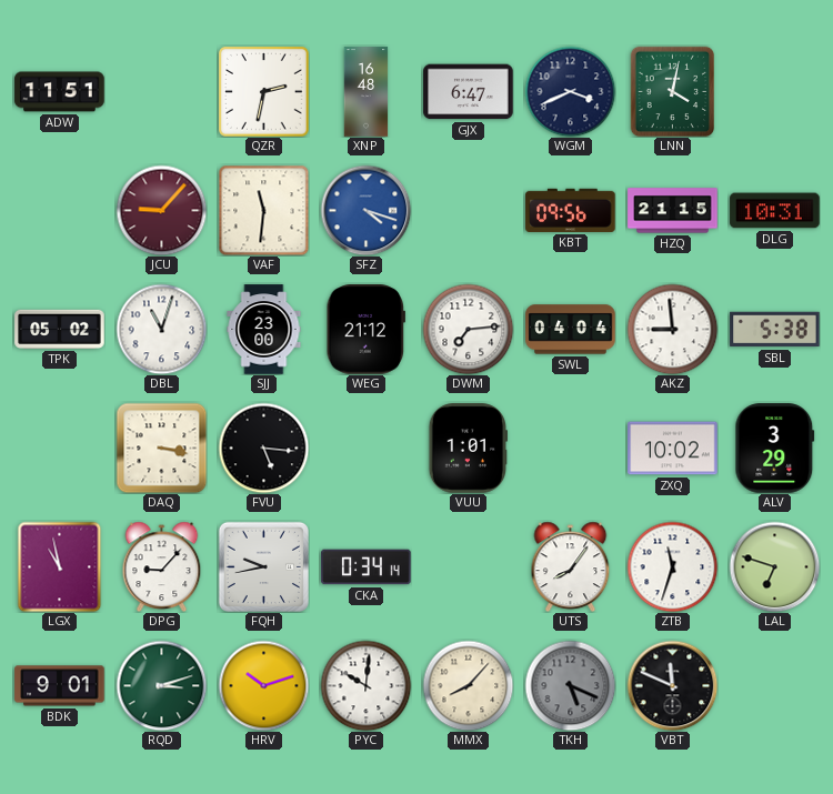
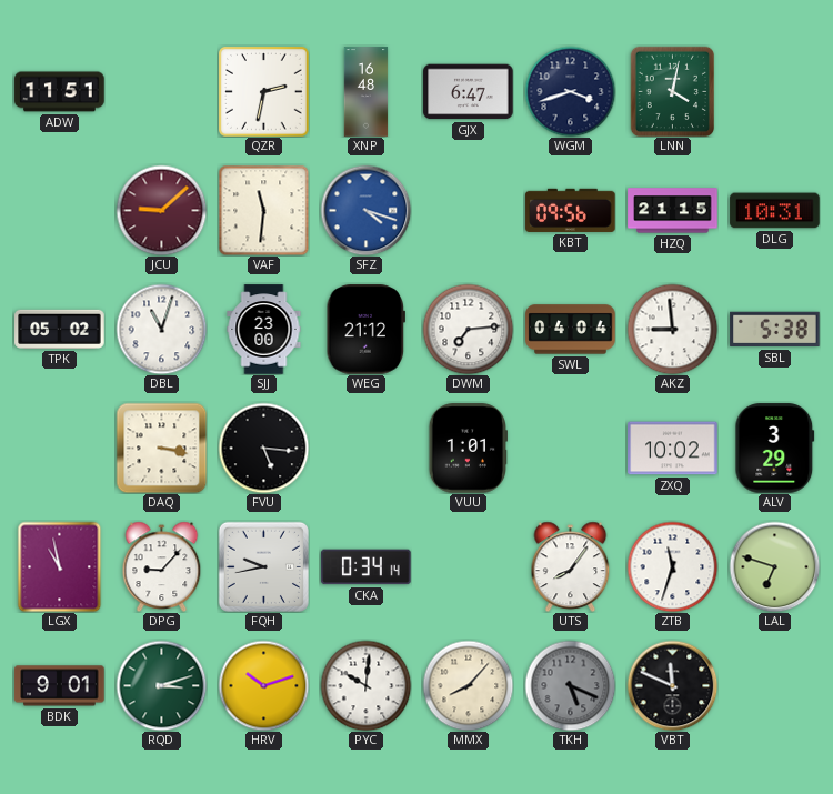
WGM: 3:41 -> 3:42
JCU: 9:07 -> 9:08
